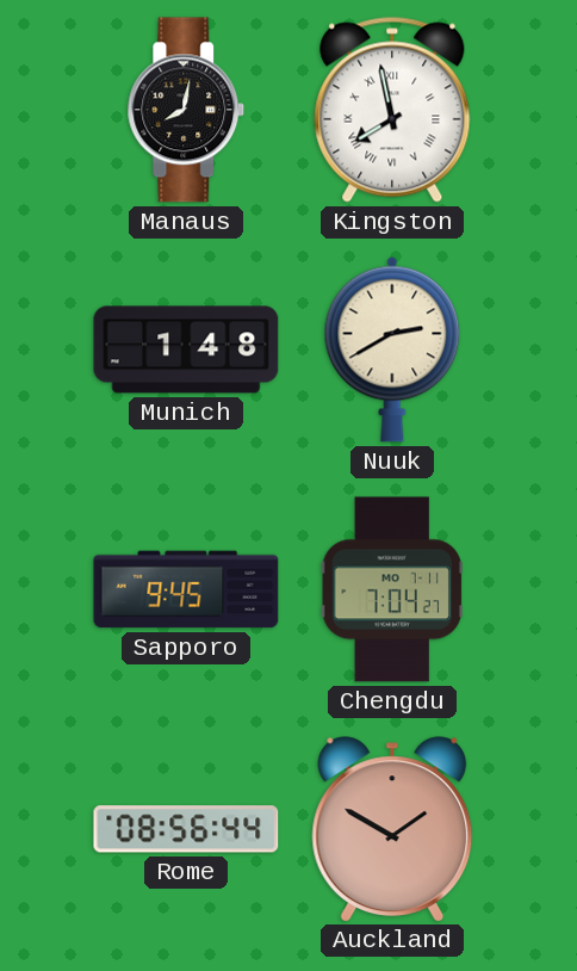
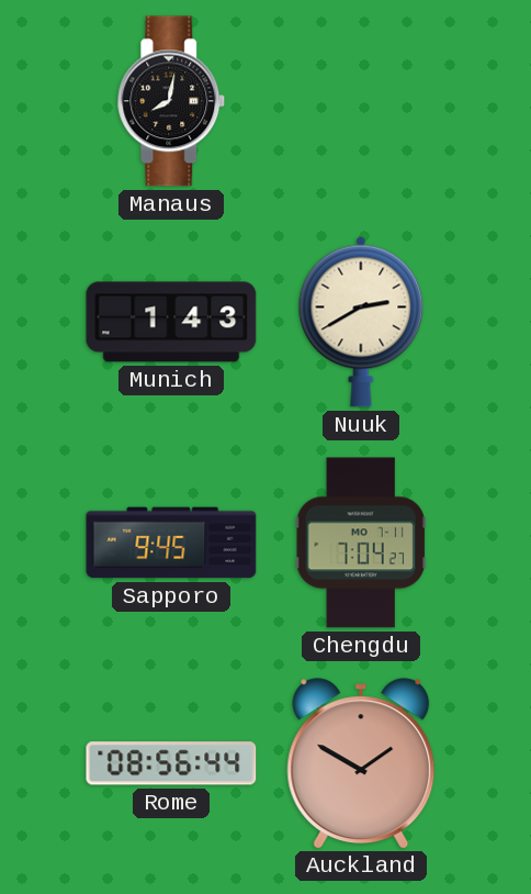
Kingston: 7:58 -> none
Munich: 1:48 -> 1:43
